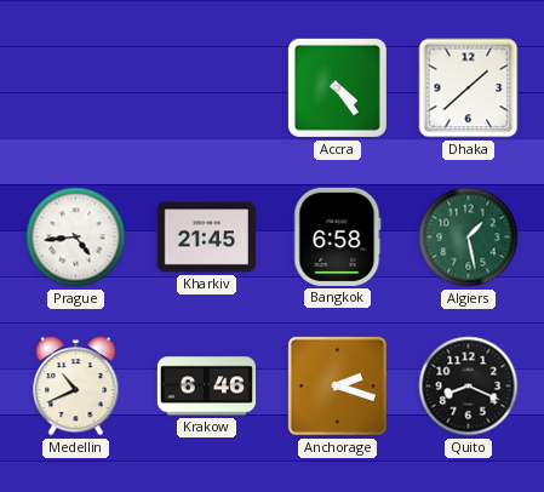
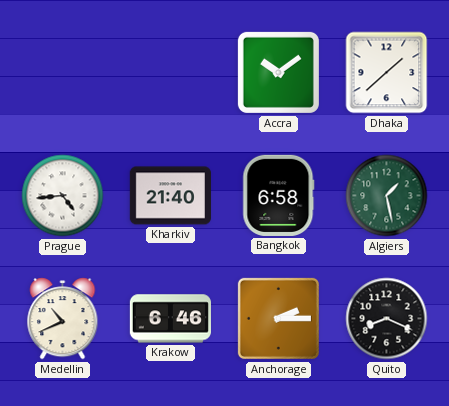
Accra: 4:24 -> 10:09
Kharkiv: 21:45 -> 21:40
Anchorage: 2:18 -> 2:15
